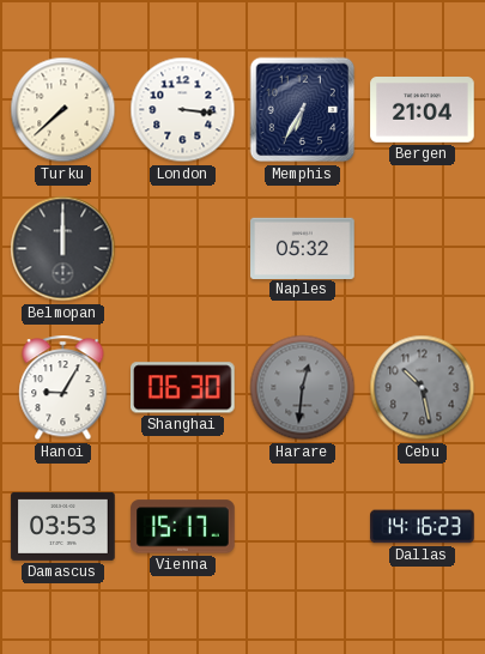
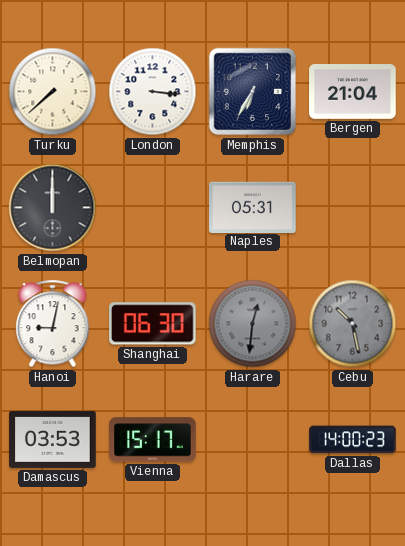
Naples: 05:32 -> 05:31
Hanoi: 9:05 -> 9:02
Dallas: 14:16 -> 14:00
